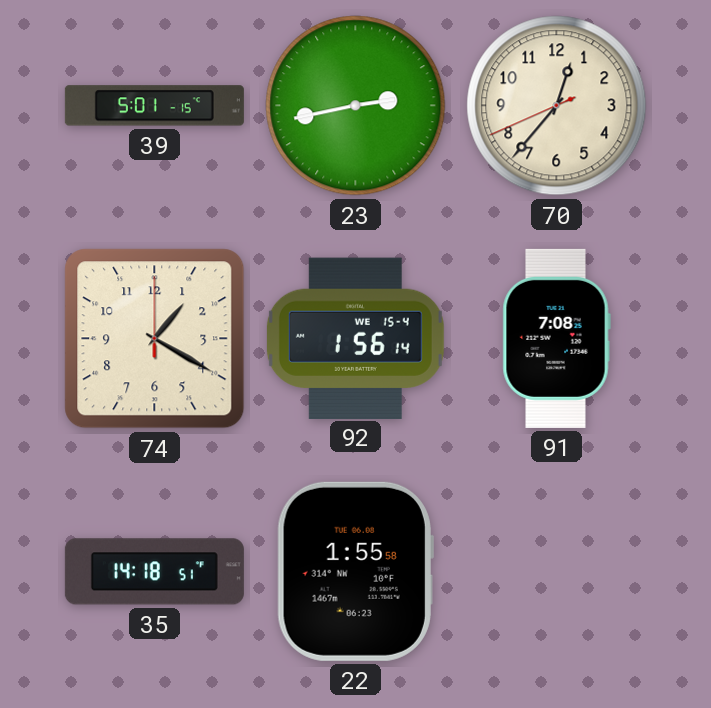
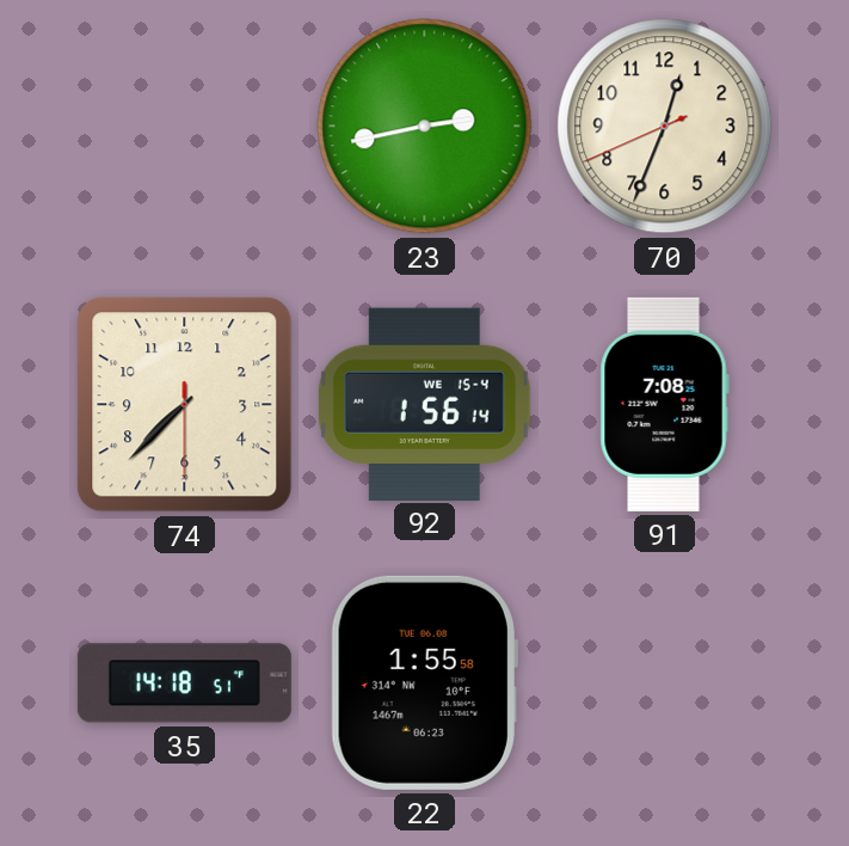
39: 5:01 -> none
70: 12:36 -> 12:33
74: 1:20 -> 7:37
